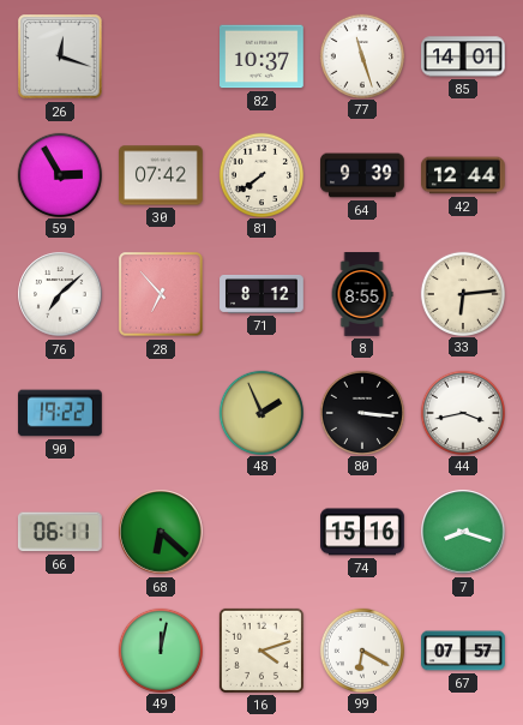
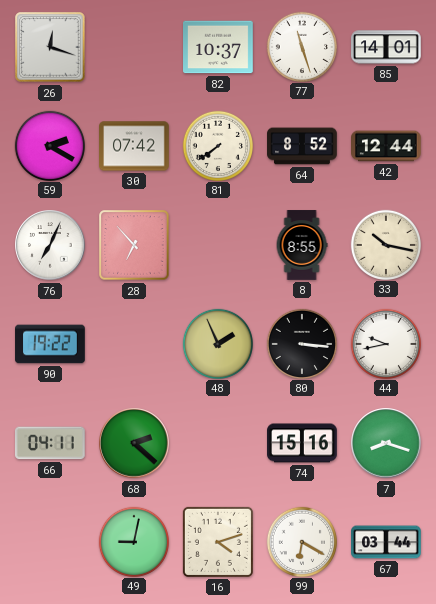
59: 2:55 -> 2:20
64: 9:39 -> 8:52
76: 7:08 -> 7:04
71: 8:12 -> none
33: 6:14 -> 10:17
44: 3:43 -> 9:43
66: 06:11 -> 04:11
68: 6:22 -> 2:22
49: 12:02 -> 9:02
67: 07:57 -> 03:44
